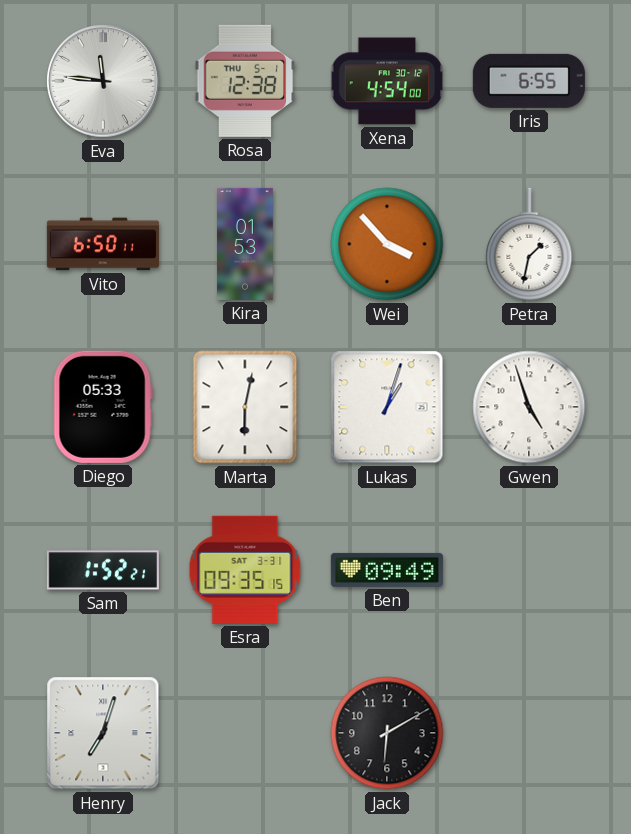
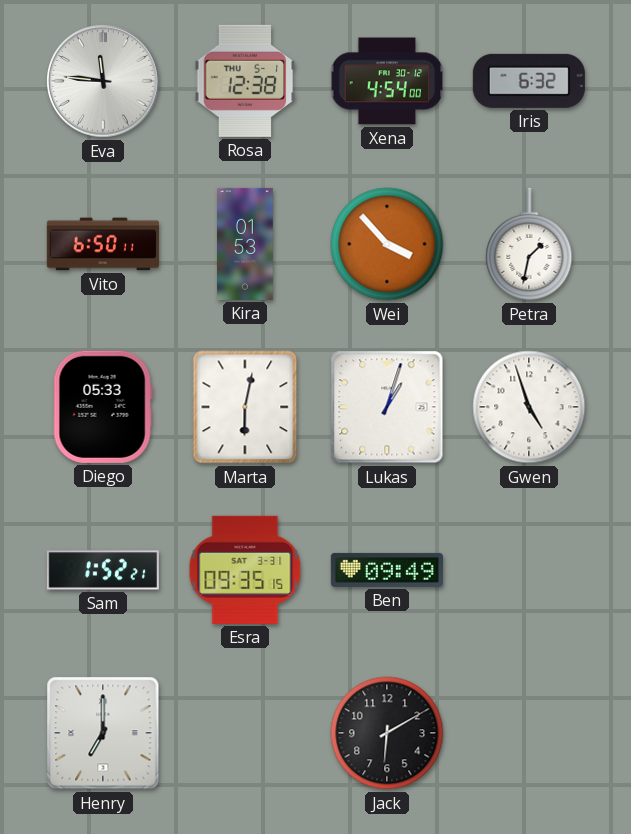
Iris: 6:55 -> 6:32
Henry: 7:03 -> 7:00
